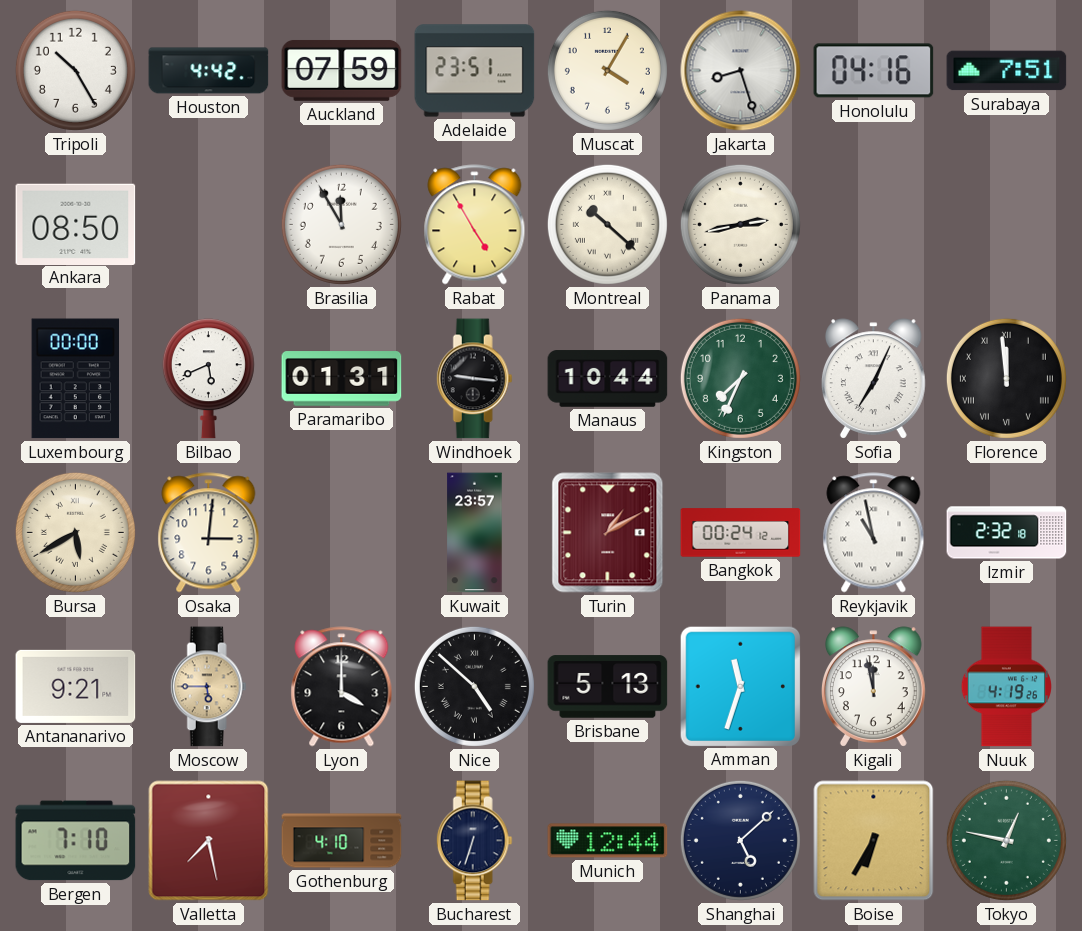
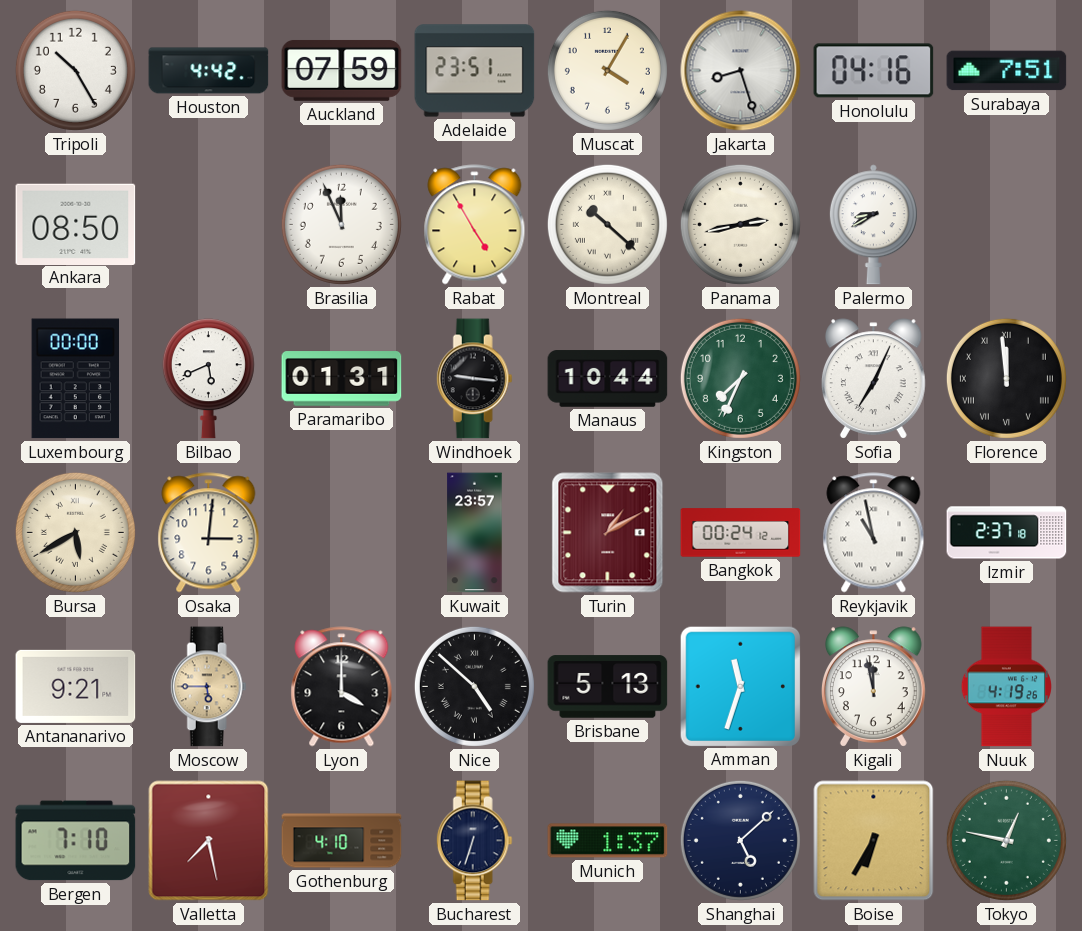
Brasilia: 11:55 -> 11:56
Palermo: none -> 8:40
Izmir: 2:32 -> 2:37
Munich: 12:44 -> 1:37
